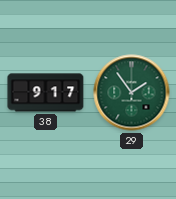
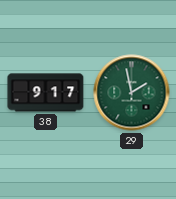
29: 1:54 -> 1:58
